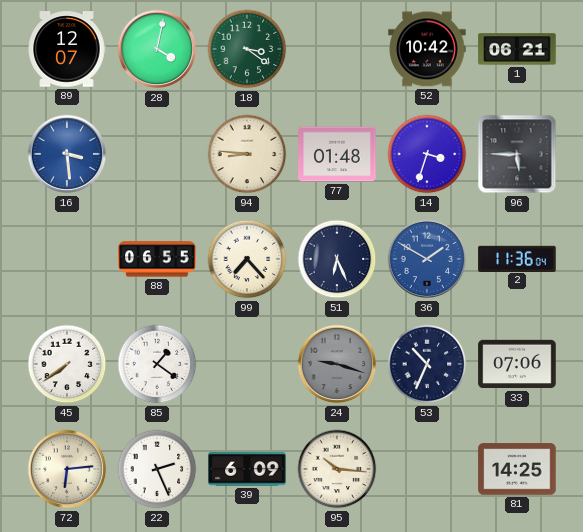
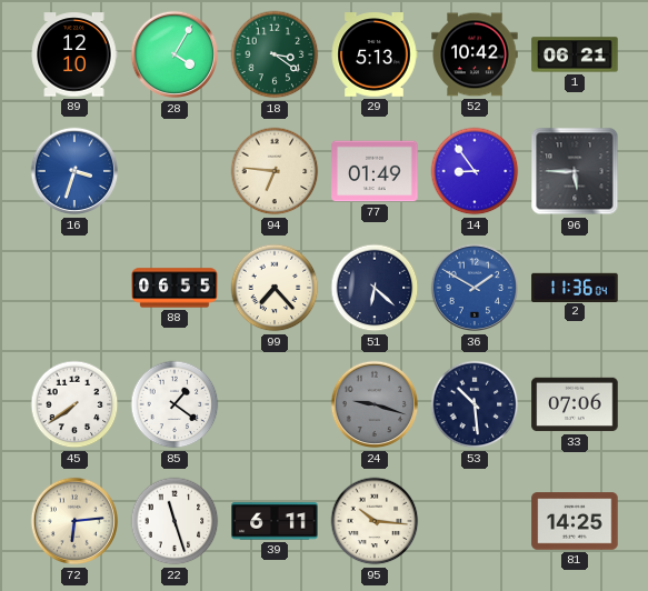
89: 12:07 -> 12:10
28: 4:02 -> 4:05
29: none -> 5:13
16: 3:29 -> 3:33
94: 8:46 -> 6:46
77: 01:48 -> 01:49
14: 3:33 -> 8:54
51: 6:26 -> 6:22
53: 10:34 -> 10:29
22: 2:26 -> 11:27
39: 6:09 -> 6:11
